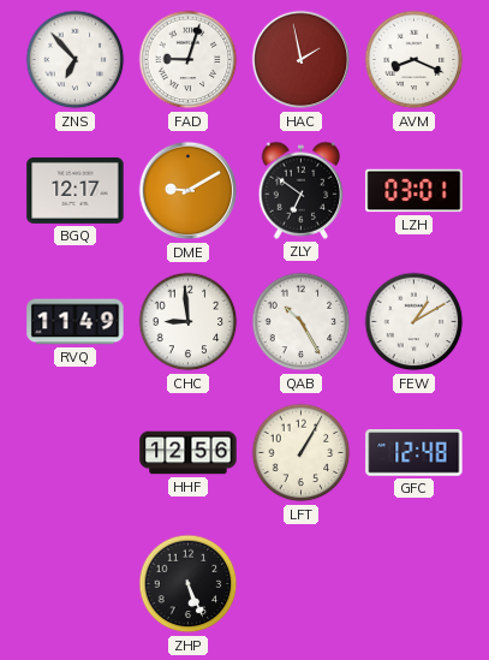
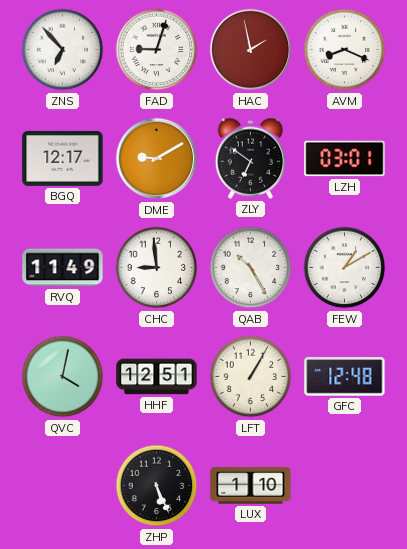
QVC: none -> 4:02
HHF: 12:56 -> 12:51
LUX: none -> 1:10
